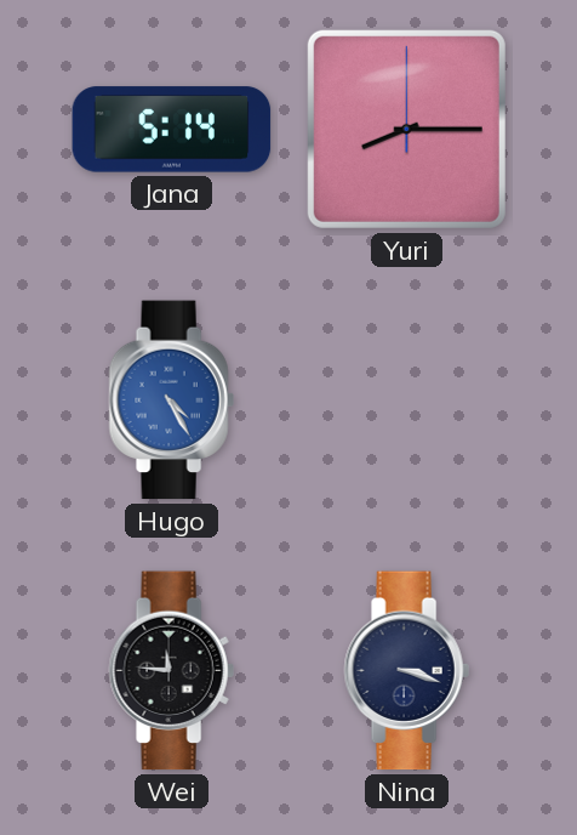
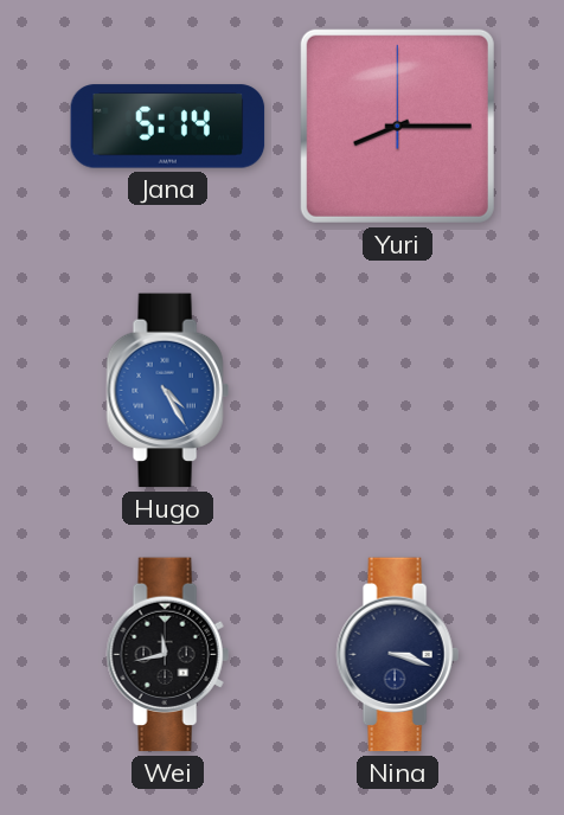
Wei: 11:46 -> 11:43
